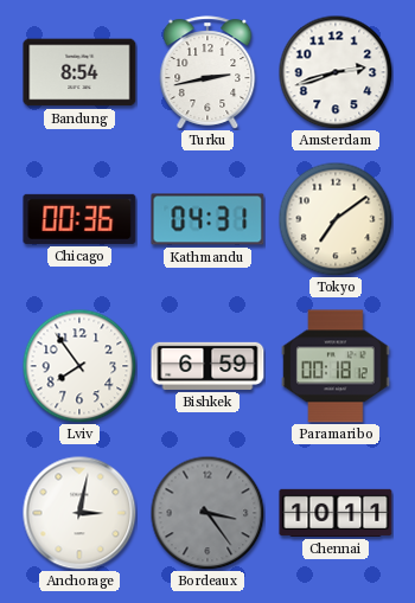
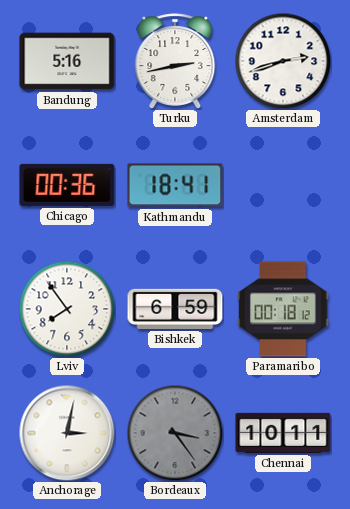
Bandung: 8:54 -> 5:16
Kathmandu: 04:31 -> 18:41
Tokyo: 7:09 -> none
